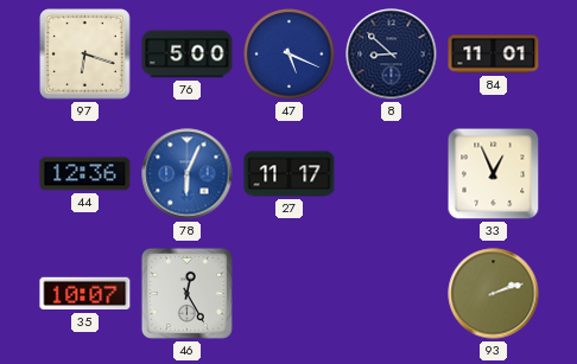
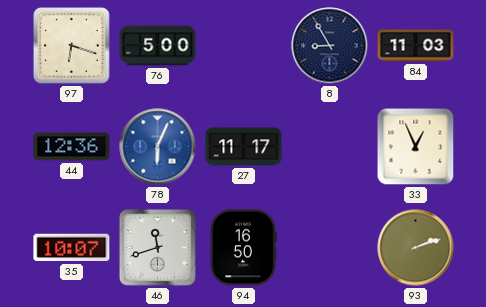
47: 5:19 -> none
8: 8:52 -> 8:55
84: 11:01 -> 11:03
46: 12:25 -> 11:42
94: none -> 16:50
